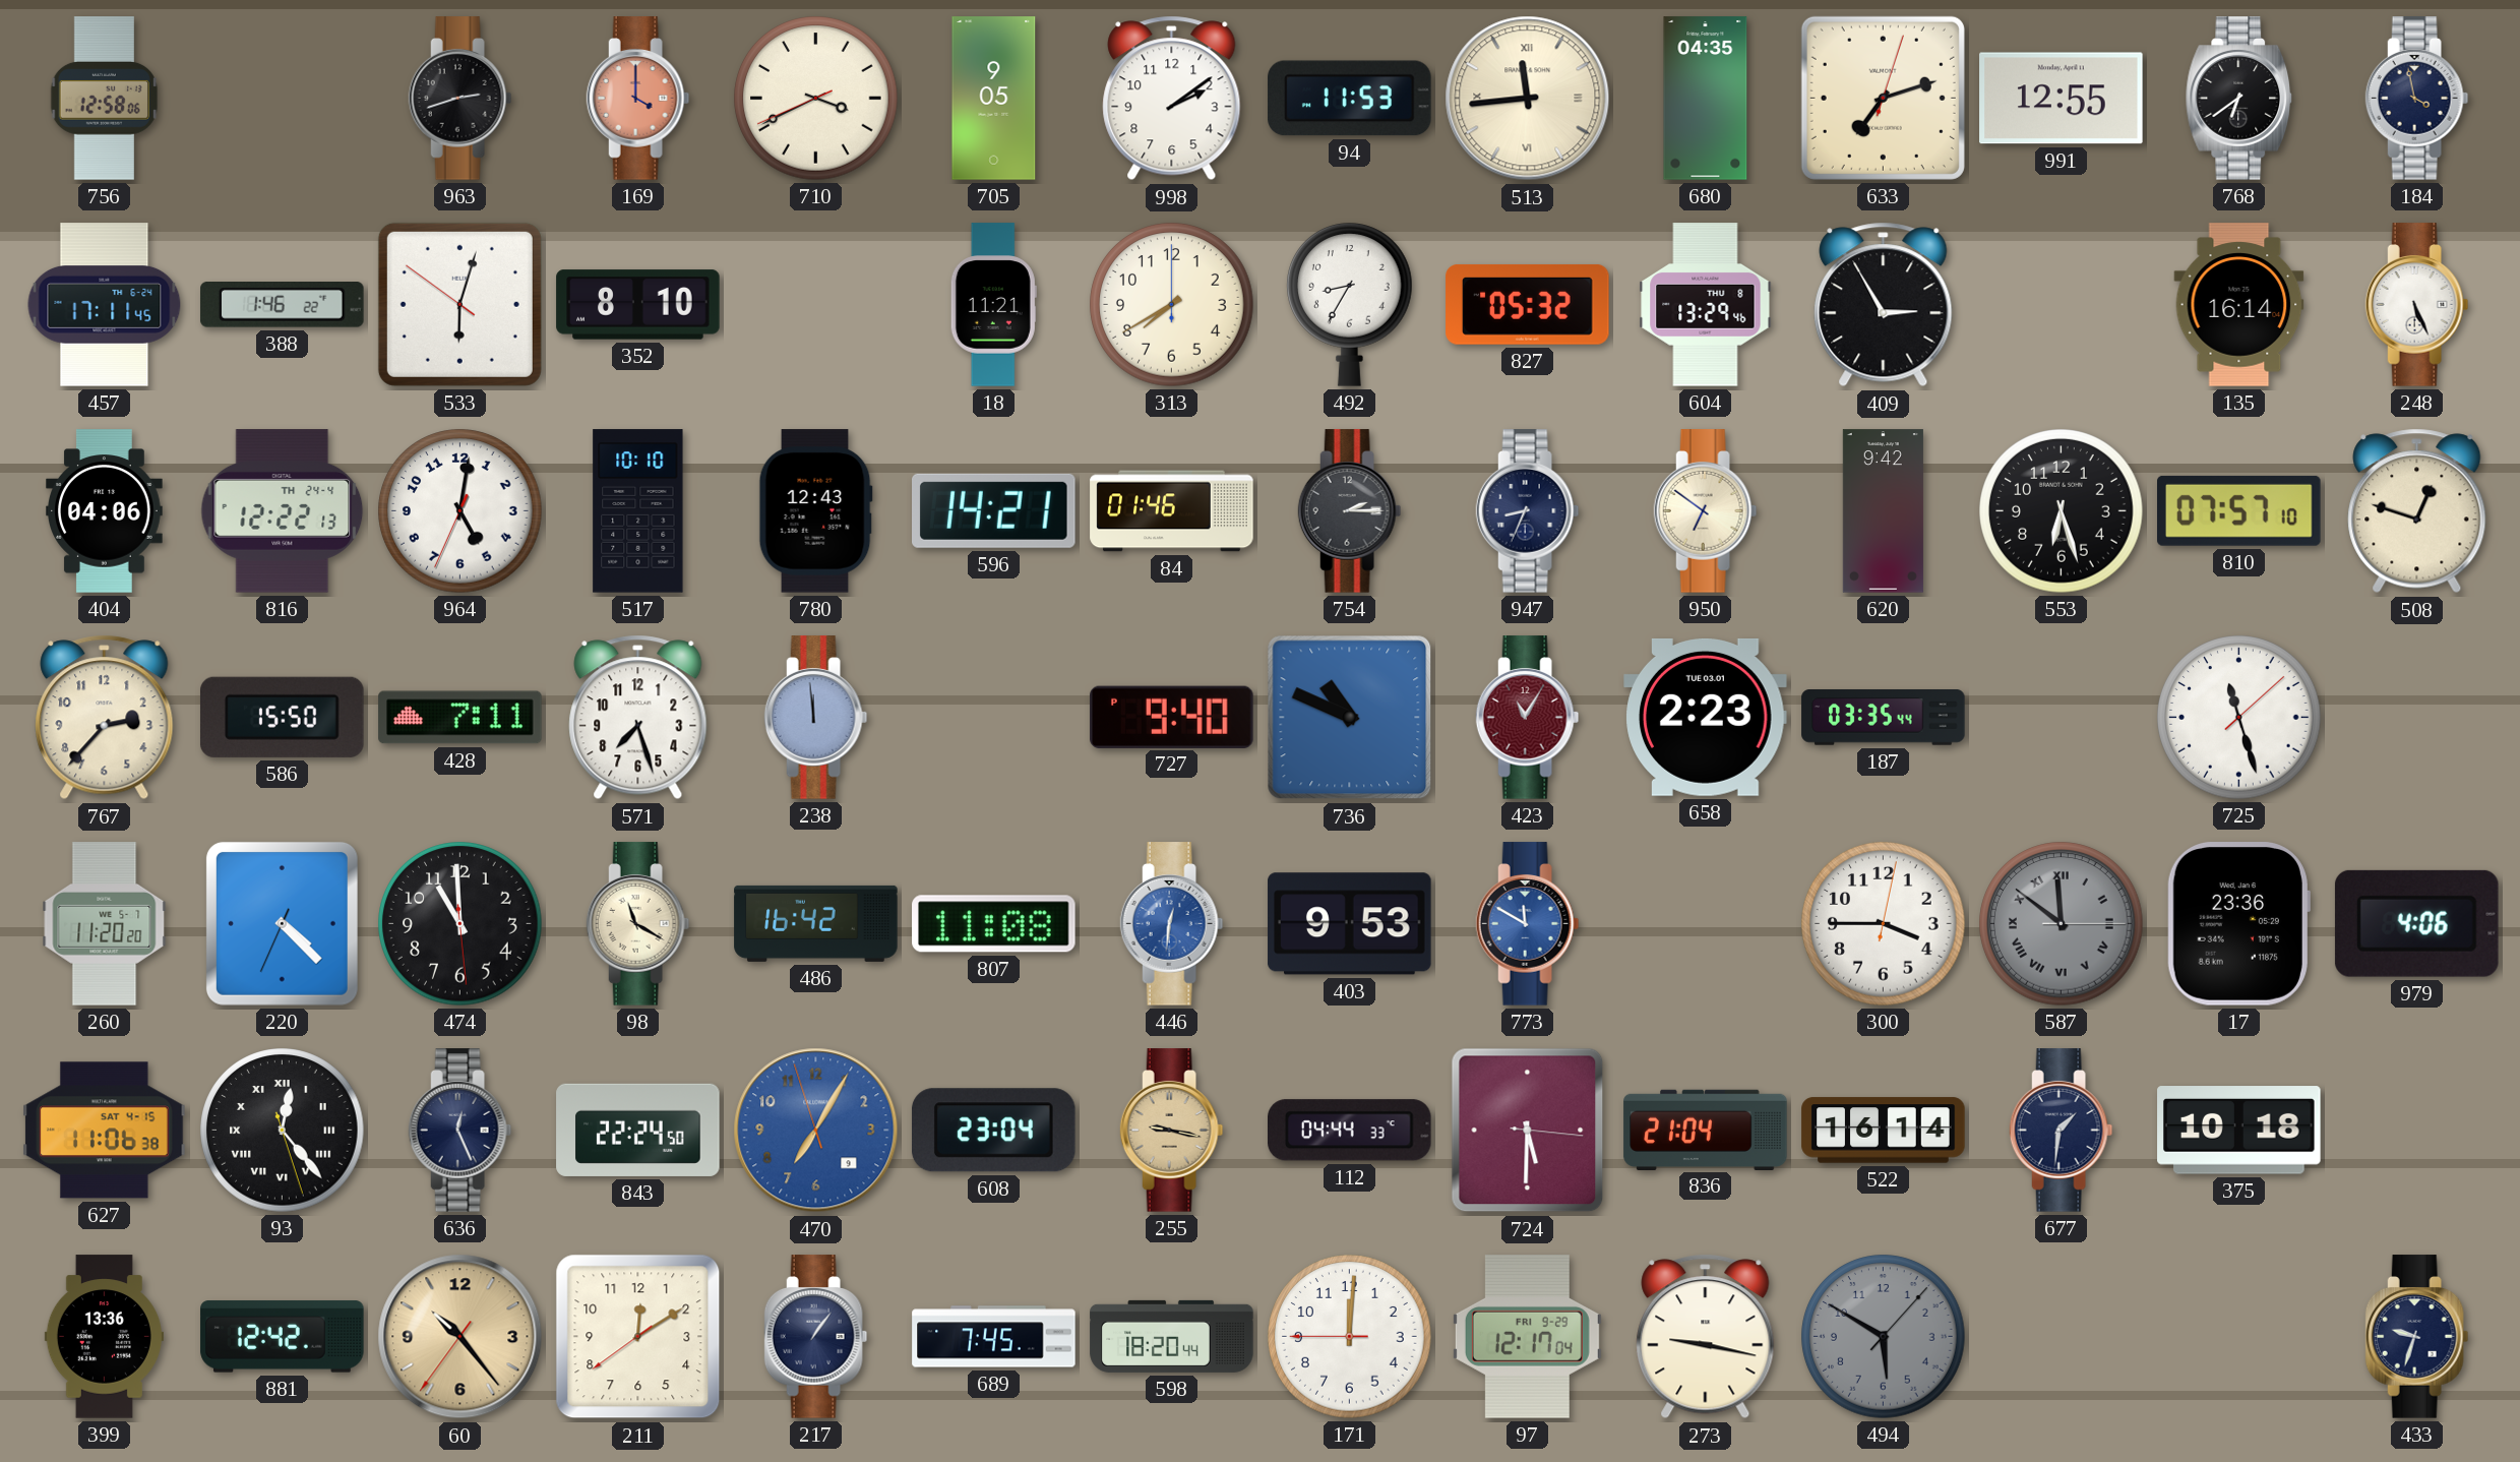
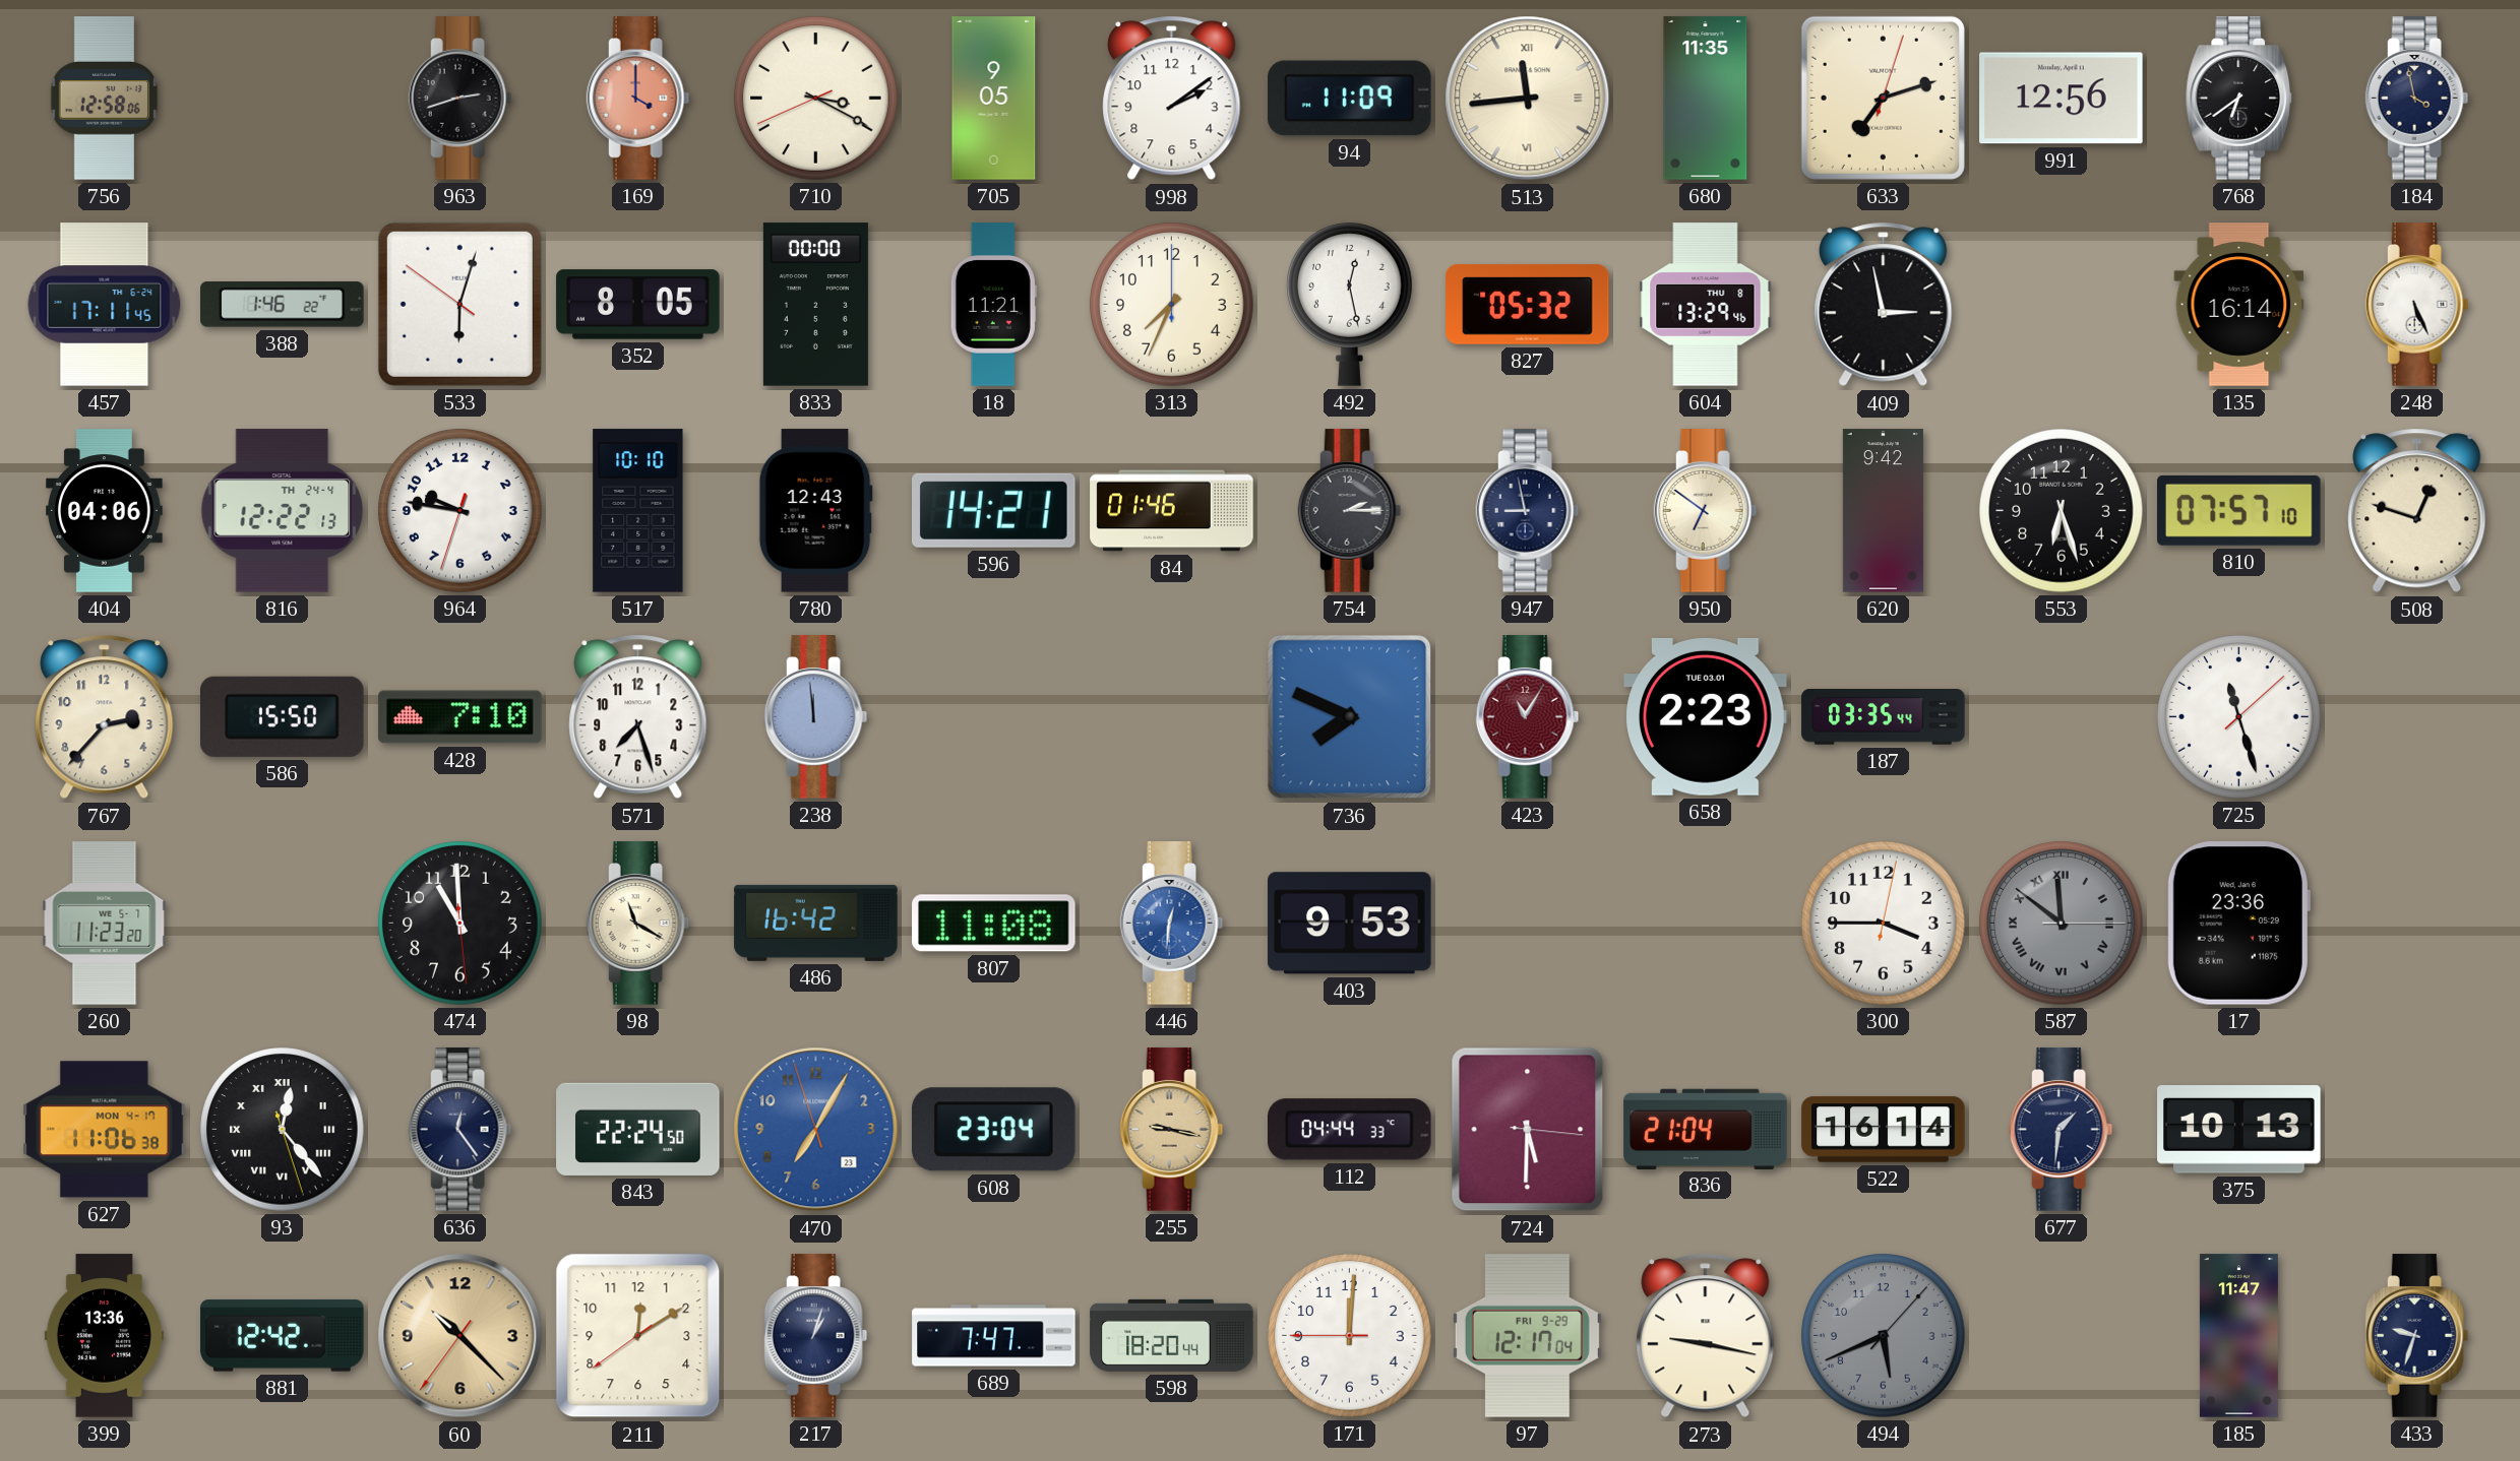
710: 3:40 -> 3:19
94: 11:53 -> 11:09
680: 04:35 -> 11:35
991: 12:55 -> 12:56
352: 8:10 -> 8:05
833: none -> 00:00
313: 7:40 -> 7:34
492: 8:35 -> 12:28
409: 2:55 -> 2:58
964: 5:01 -> 9:46
947: 8:34 -> 8:58
428: 7:11 -> 7:10
727: 9:40 -> none
736: 10:49 -> 7:49
260: 11:20 -> 11:23
220: 4:22 -> none
773: 11:50 -> none
979: 4:06 -> none
627 date: SAT 4-15 -> MON 4-17
636: 12:26 -> 12:24
470 date: 9 -> 23
375: 10:18 -> 10:13
60: 10:23 -> 10:22
217: 1:06 -> 1:03
689: 7:45 -> 7:47
494: 5:50 -> 5:41
185: none -> 11:47
